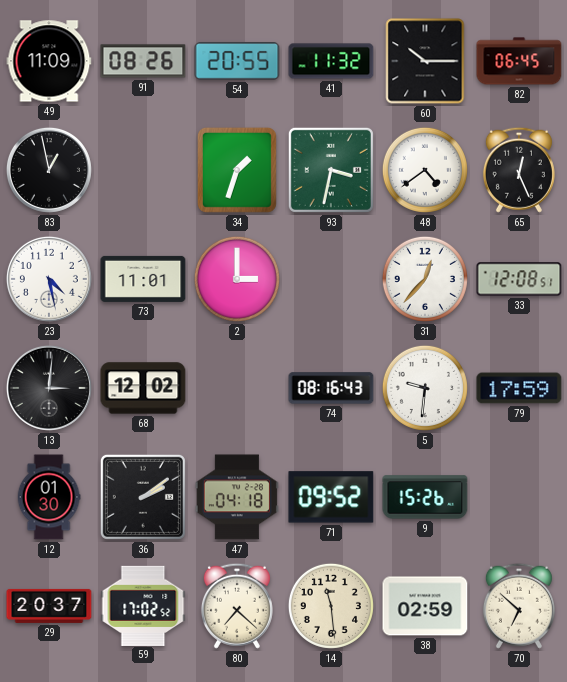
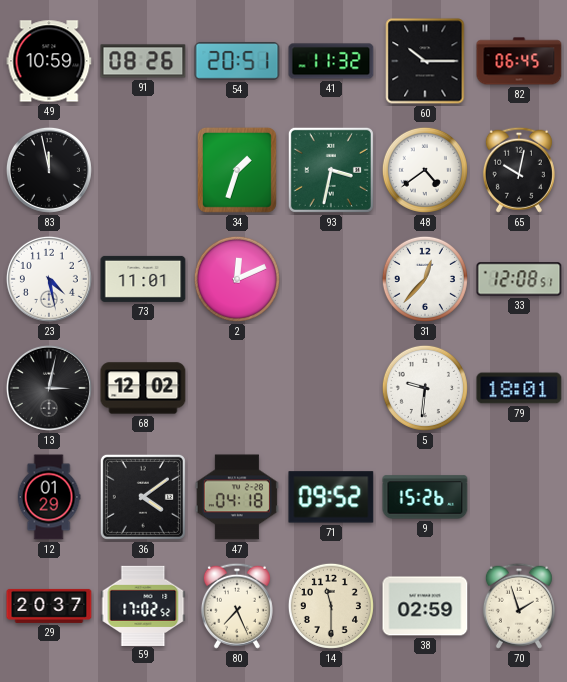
49: 11:09 -> 10:59
54: 20:55 -> 20:51
83: 12:58 -> 11:58
65: 12:26 -> 10:02
2: 3:00 -> 12:11
13: 3:01 -> 3:02
74: 08:16 -> none
79: 17:59 -> 18:01
12: 01:30 -> 01:29
36: 2:09 -> 4:09
80: 7:22 -> 7:26
14: 11:29 -> 11:30
70: 6:52 -> 1:57
